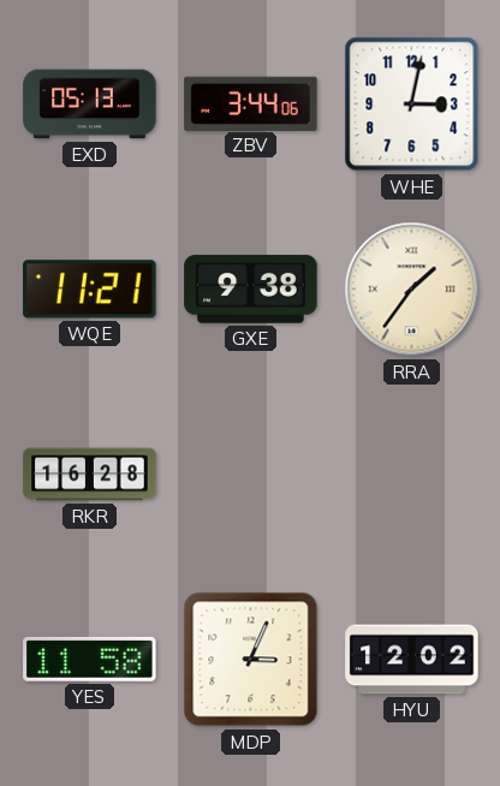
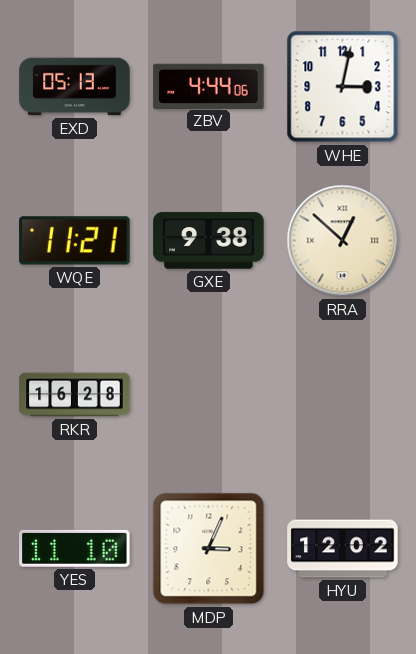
ZBV: 3:44 -> 4:44
RRA: 1:36 -> 12:52
YES: 11:58 -> 11:10
